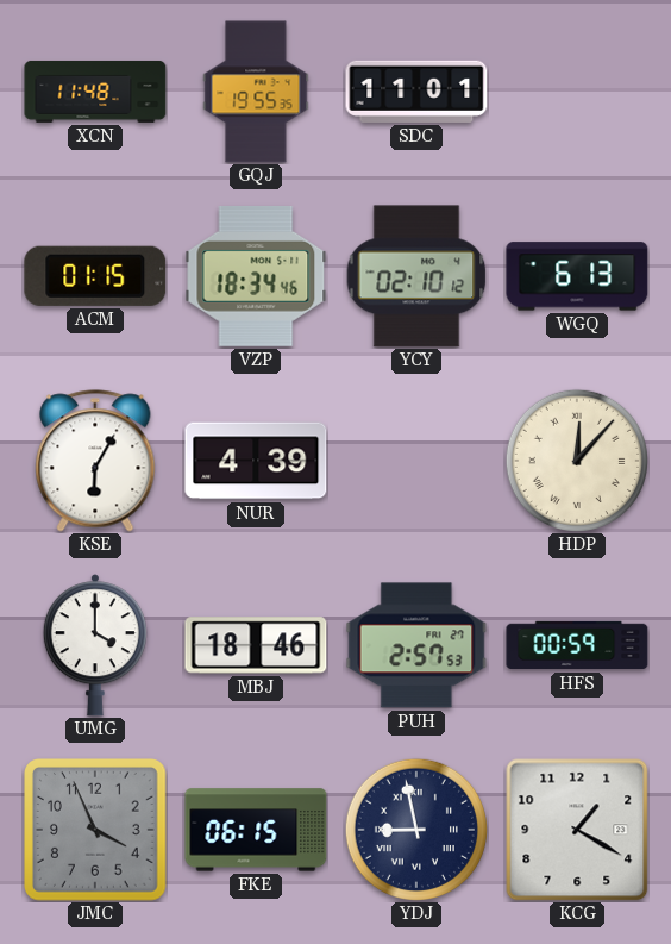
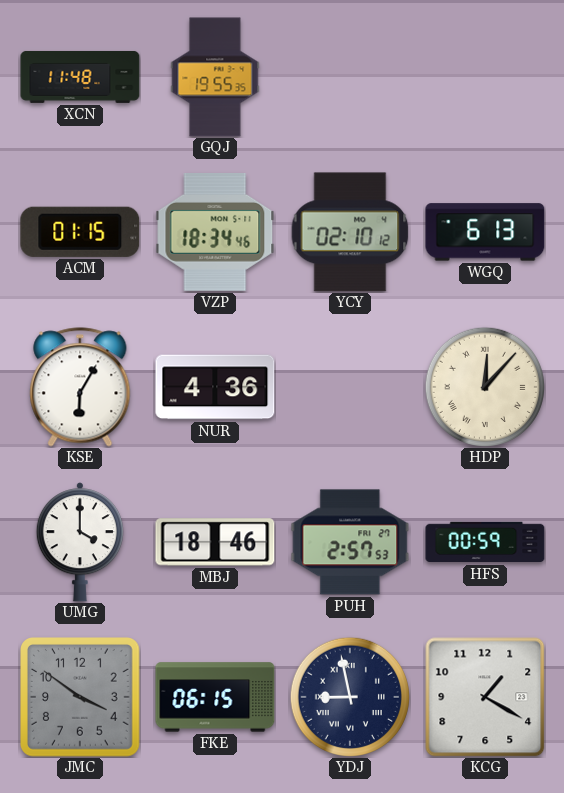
SDC: 11:01 -> none
NUR: 4:39 -> 4:36
JMC: 3:56 -> 3:51
